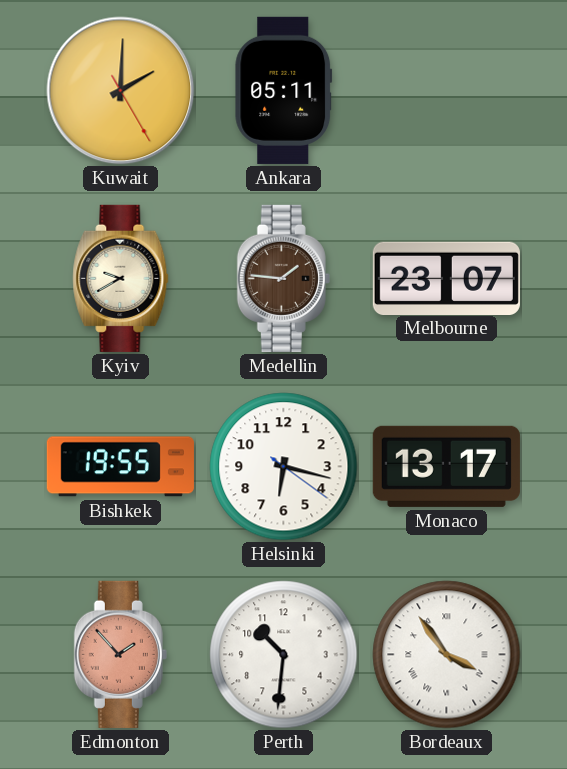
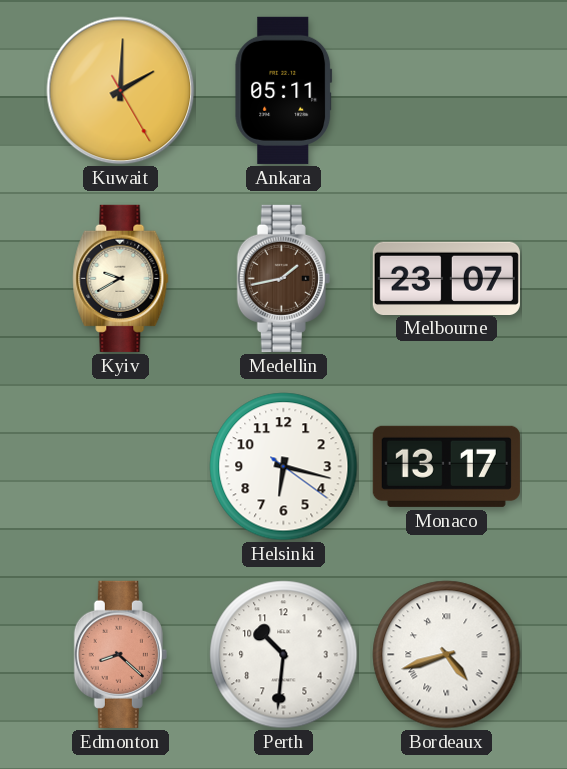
Medellin: 1:46 -> 1:43
Bishkek: 19:55 -> none
Edmonton: 1:53 -> 8:22
Bordeaux: 3:54 -> 4:42
